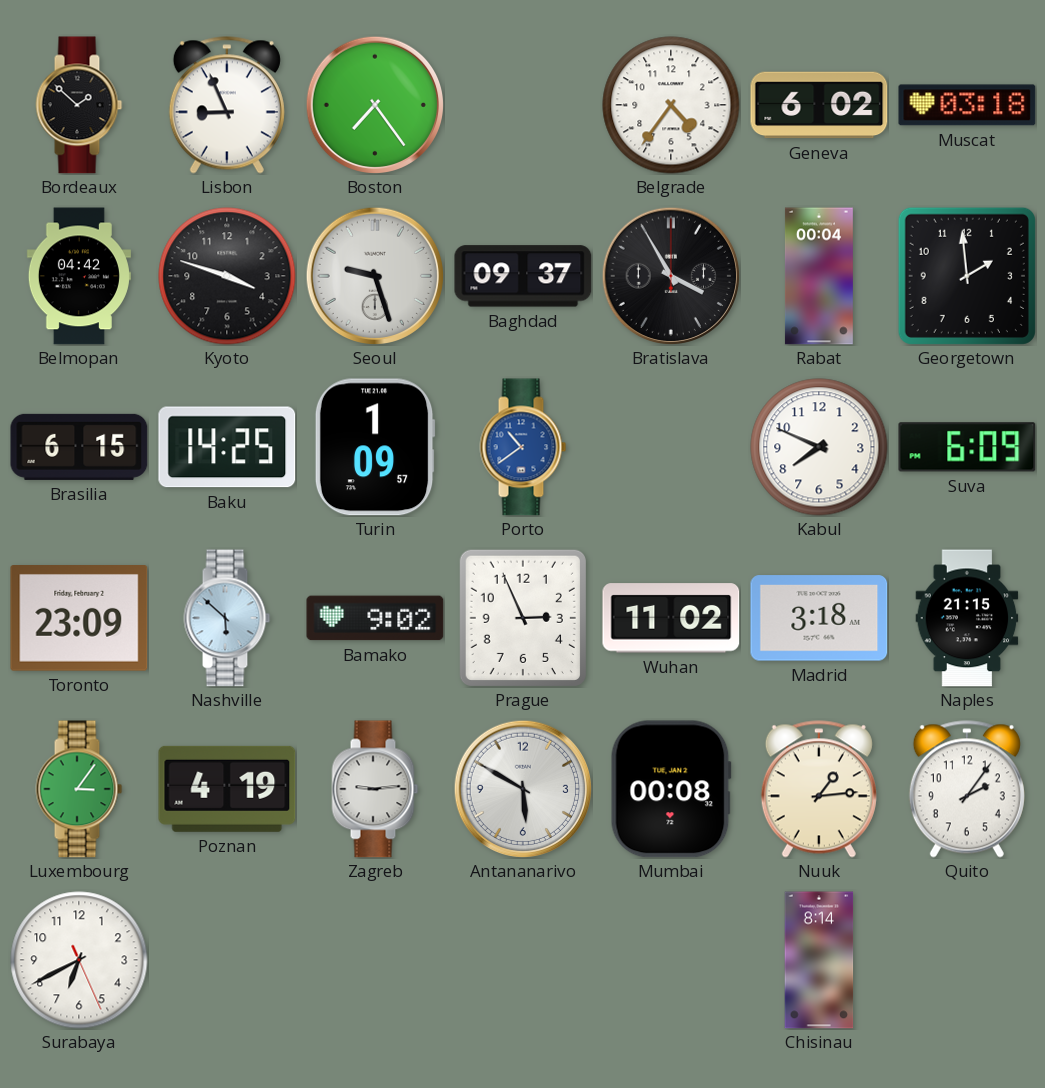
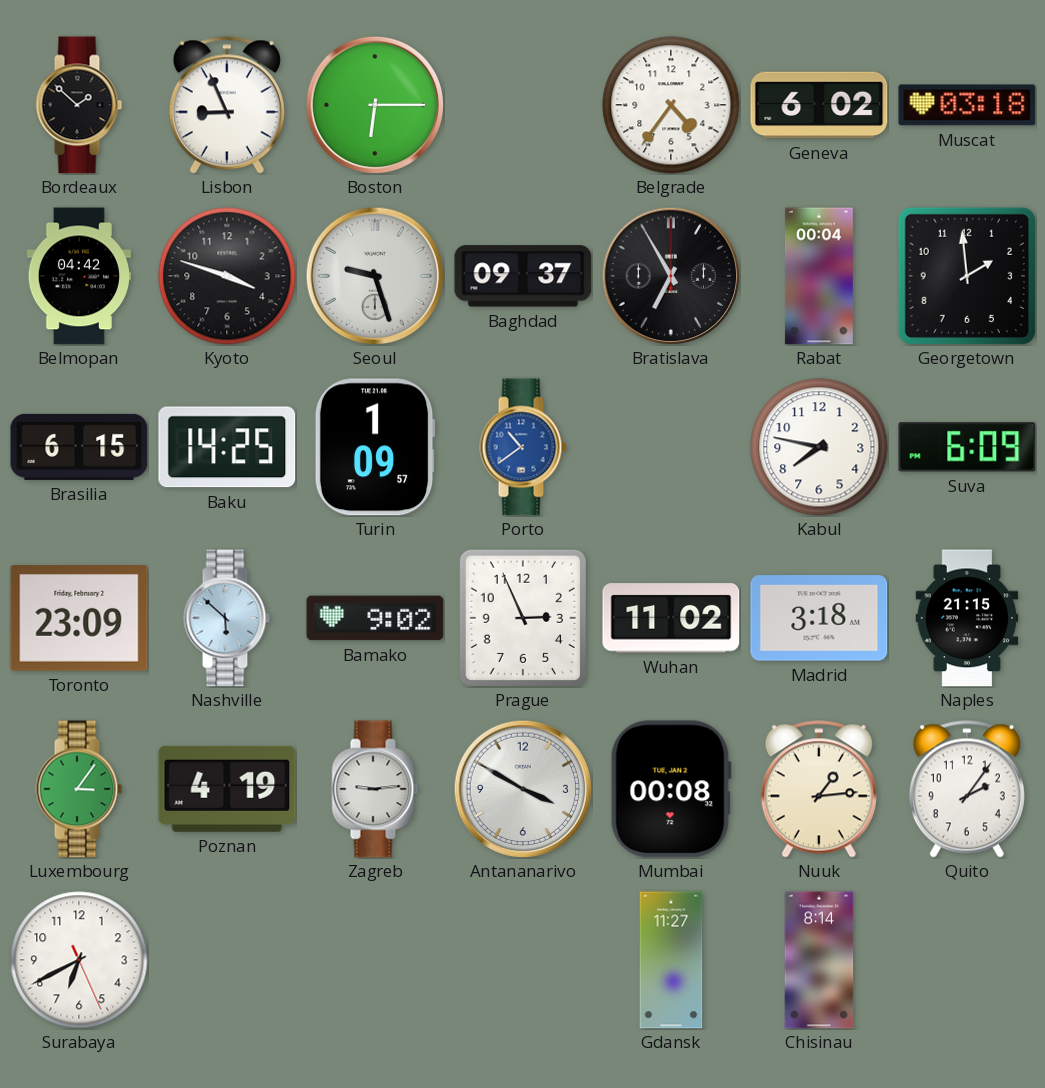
Boston: 7:24 -> 6:15
Bratislava: 3:55 -> 6:55
Kabul: 7:49 -> 7:47
Antananarivo: 5:50 -> 3:50
Gdansk: none -> 11:27
